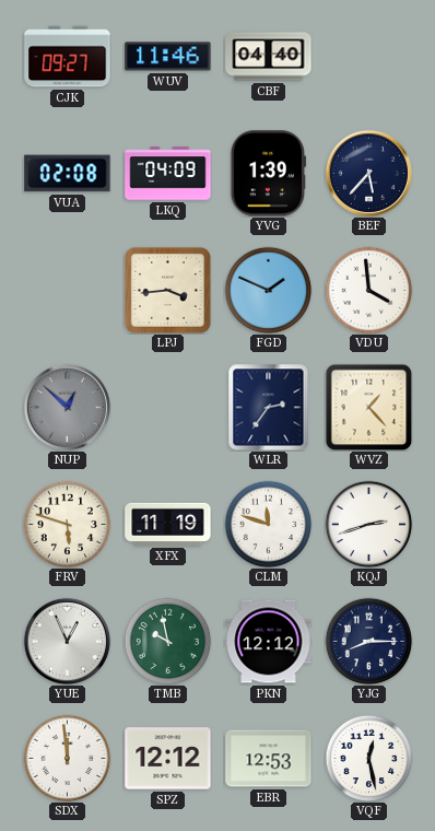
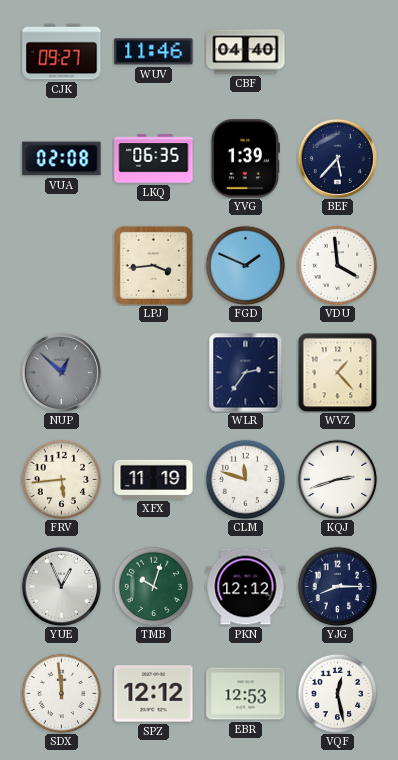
LKQ: 04:09 -> 06:35
FRV: 5:48 -> 5:44
TMB: 9:58 -> 10:03
